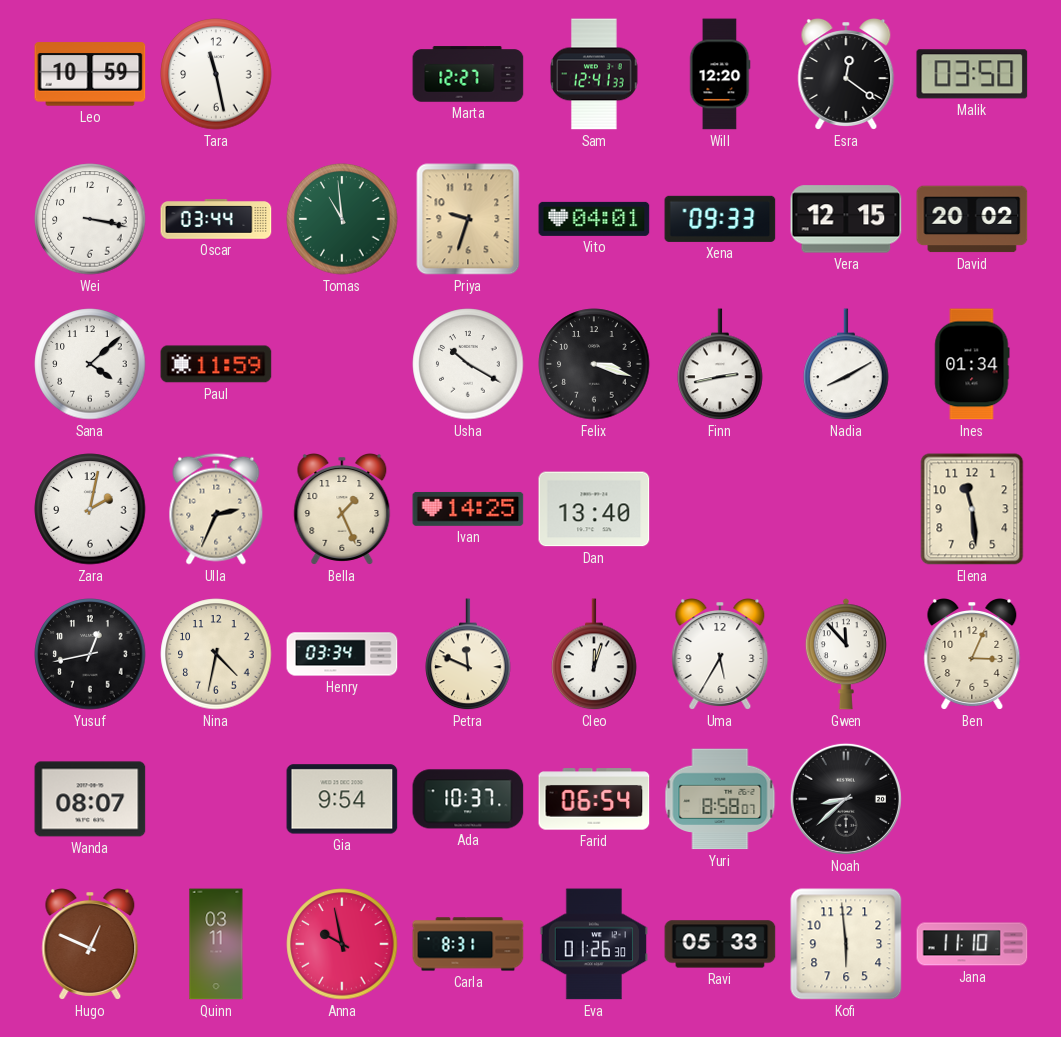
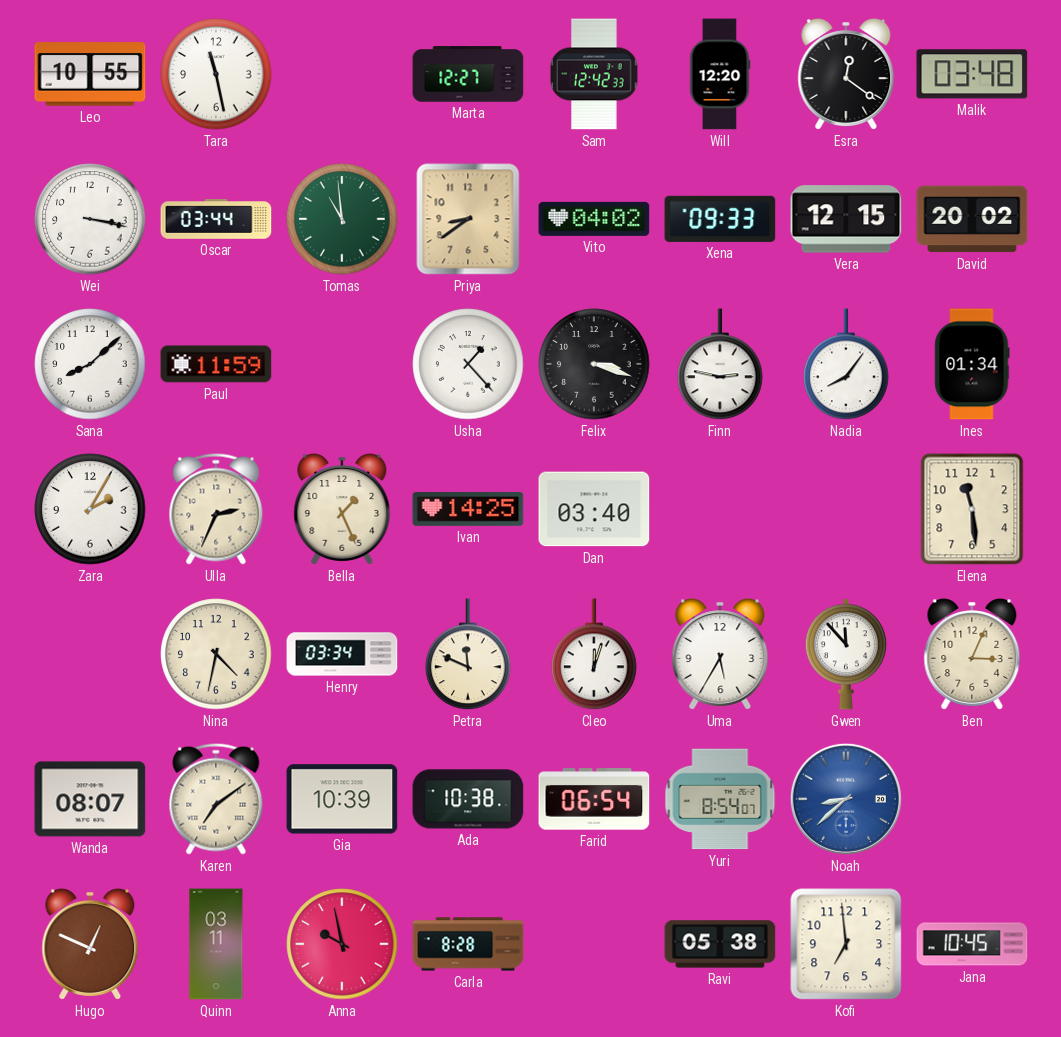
Leo: 10:59 -> 10:55
Sam: 12:41 -> 12:42
Malik: 03:50 -> 03:48
Priya: 9:33 -> 8:39
Vito: 04:01 -> 04:02
Sana: 4:08 -> 8:08
Usha: 10:20 -> 1:23
Finn: 2:43 -> 2:47
Nadia: 8:10 -> 8:06
Zara: 2:02 -> 2:05
Dan: 13:40 -> 03:40
Yusuf: 12:43 -> none
Karen: none -> 7:09
Gia: 9:54 -> 10:39
Ada: 10:37 -> 10:38
Yuri: 8:58 -> 8:54
Noah dial: black -> blue
Carla: 8:31 -> 8:28
Eva: 01:26 -> none
Ravi: 05:33 -> 05:38
Kofi: 5:59 -> 6:59
Jana: 11:10 -> 10:45
